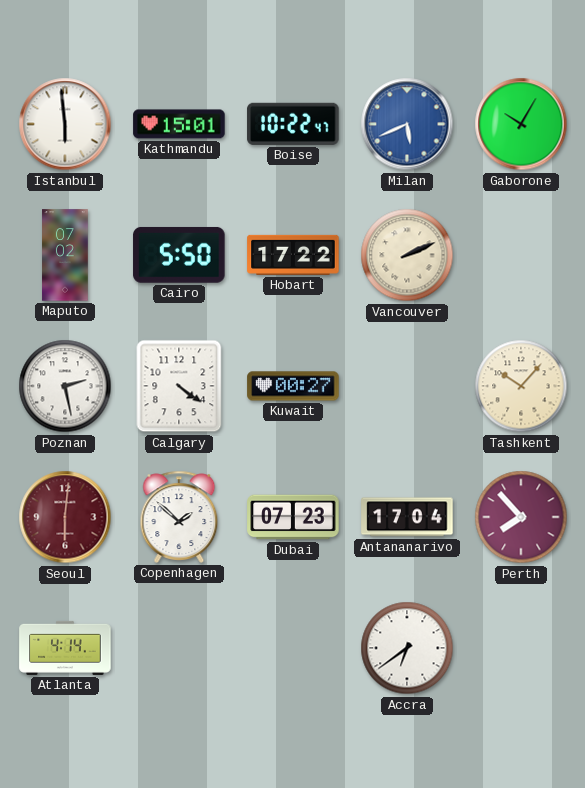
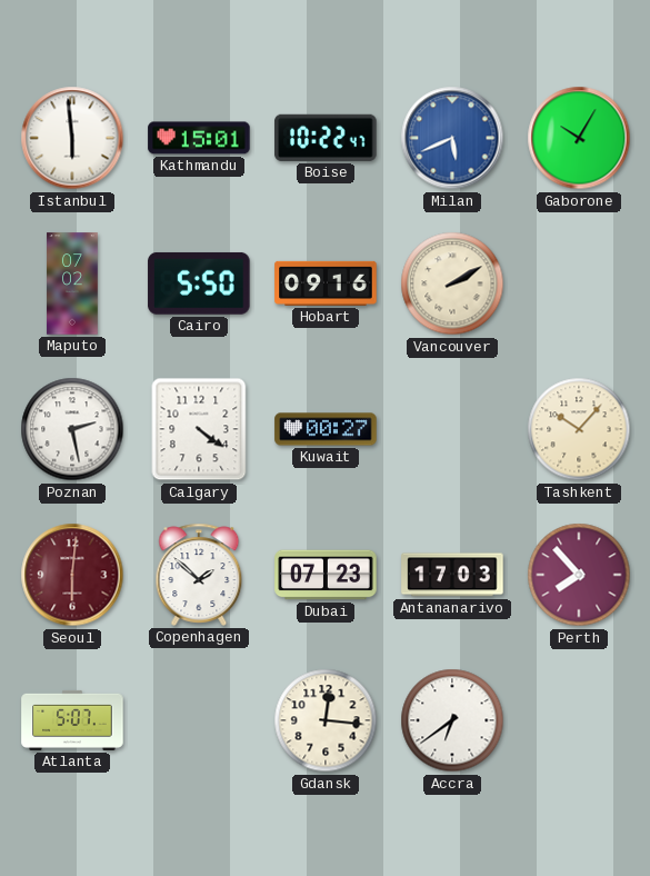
Hobart: 17:22 -> 09:16
Vancouver: 2:11 -> 2:10
Antananarivo: 17:04 -> 17:03
Atlanta: 4:14 -> 5:07
Gdansk: none -> 12:16
